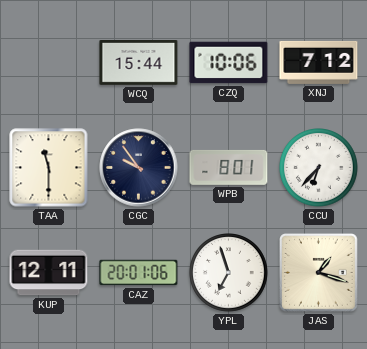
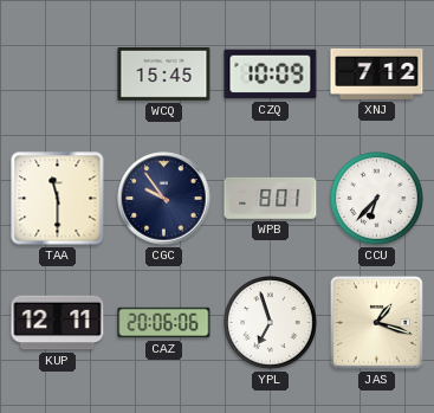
WCQ: 15:44 -> 15:45
CZQ: 10:06 -> 10:09
CAZ: 20:01 -> 20:06
